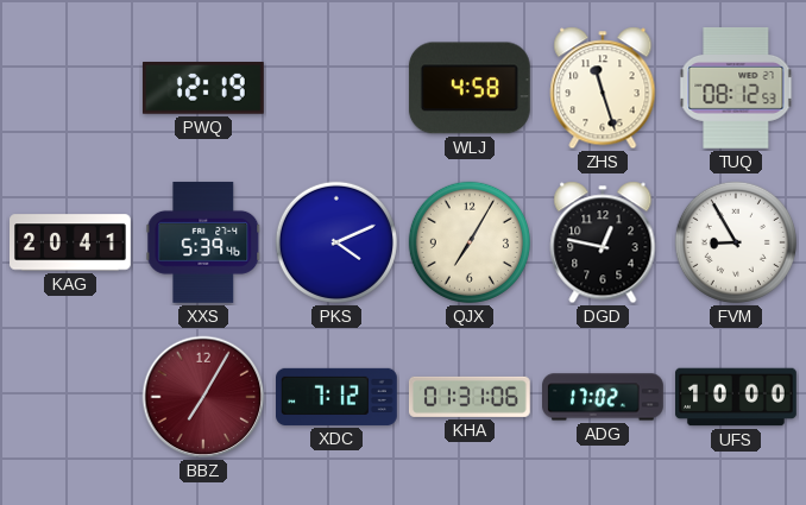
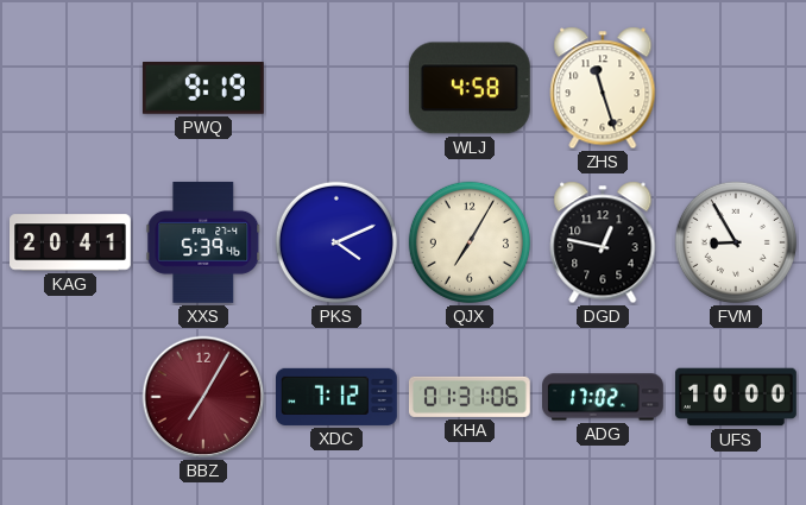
PWQ: 12:19 -> 9:19
TUQ: 08:12 -> none
